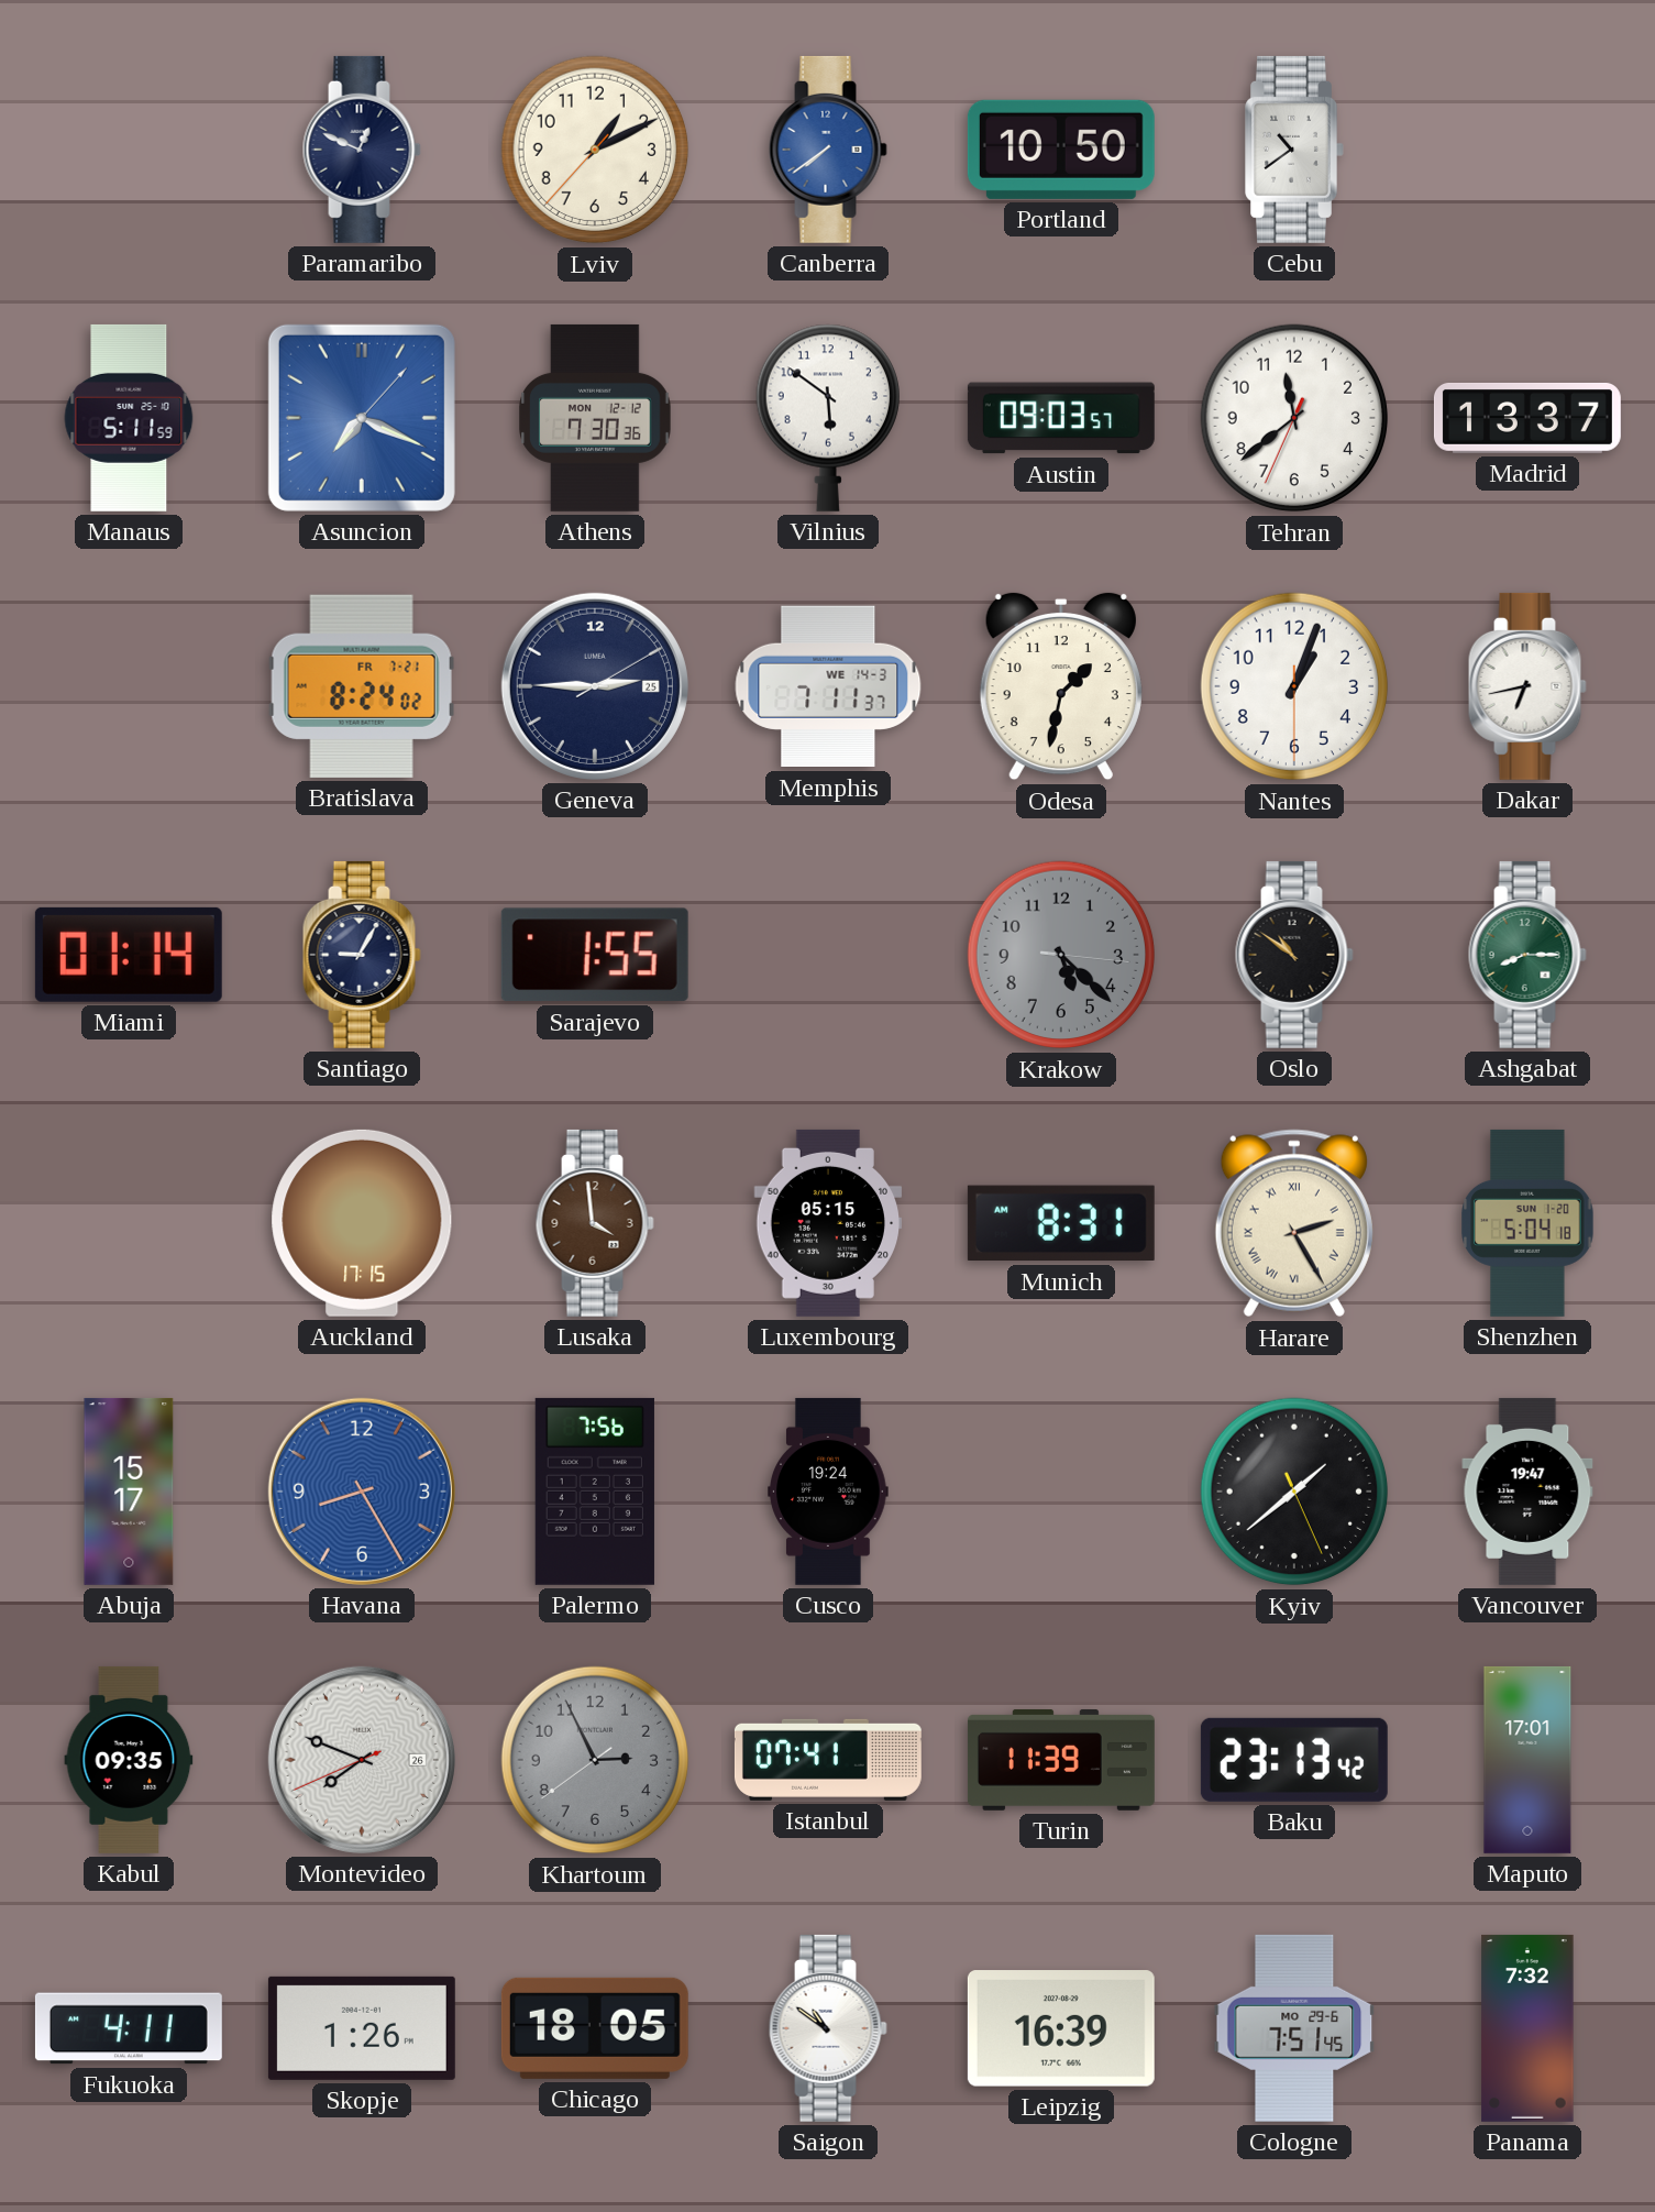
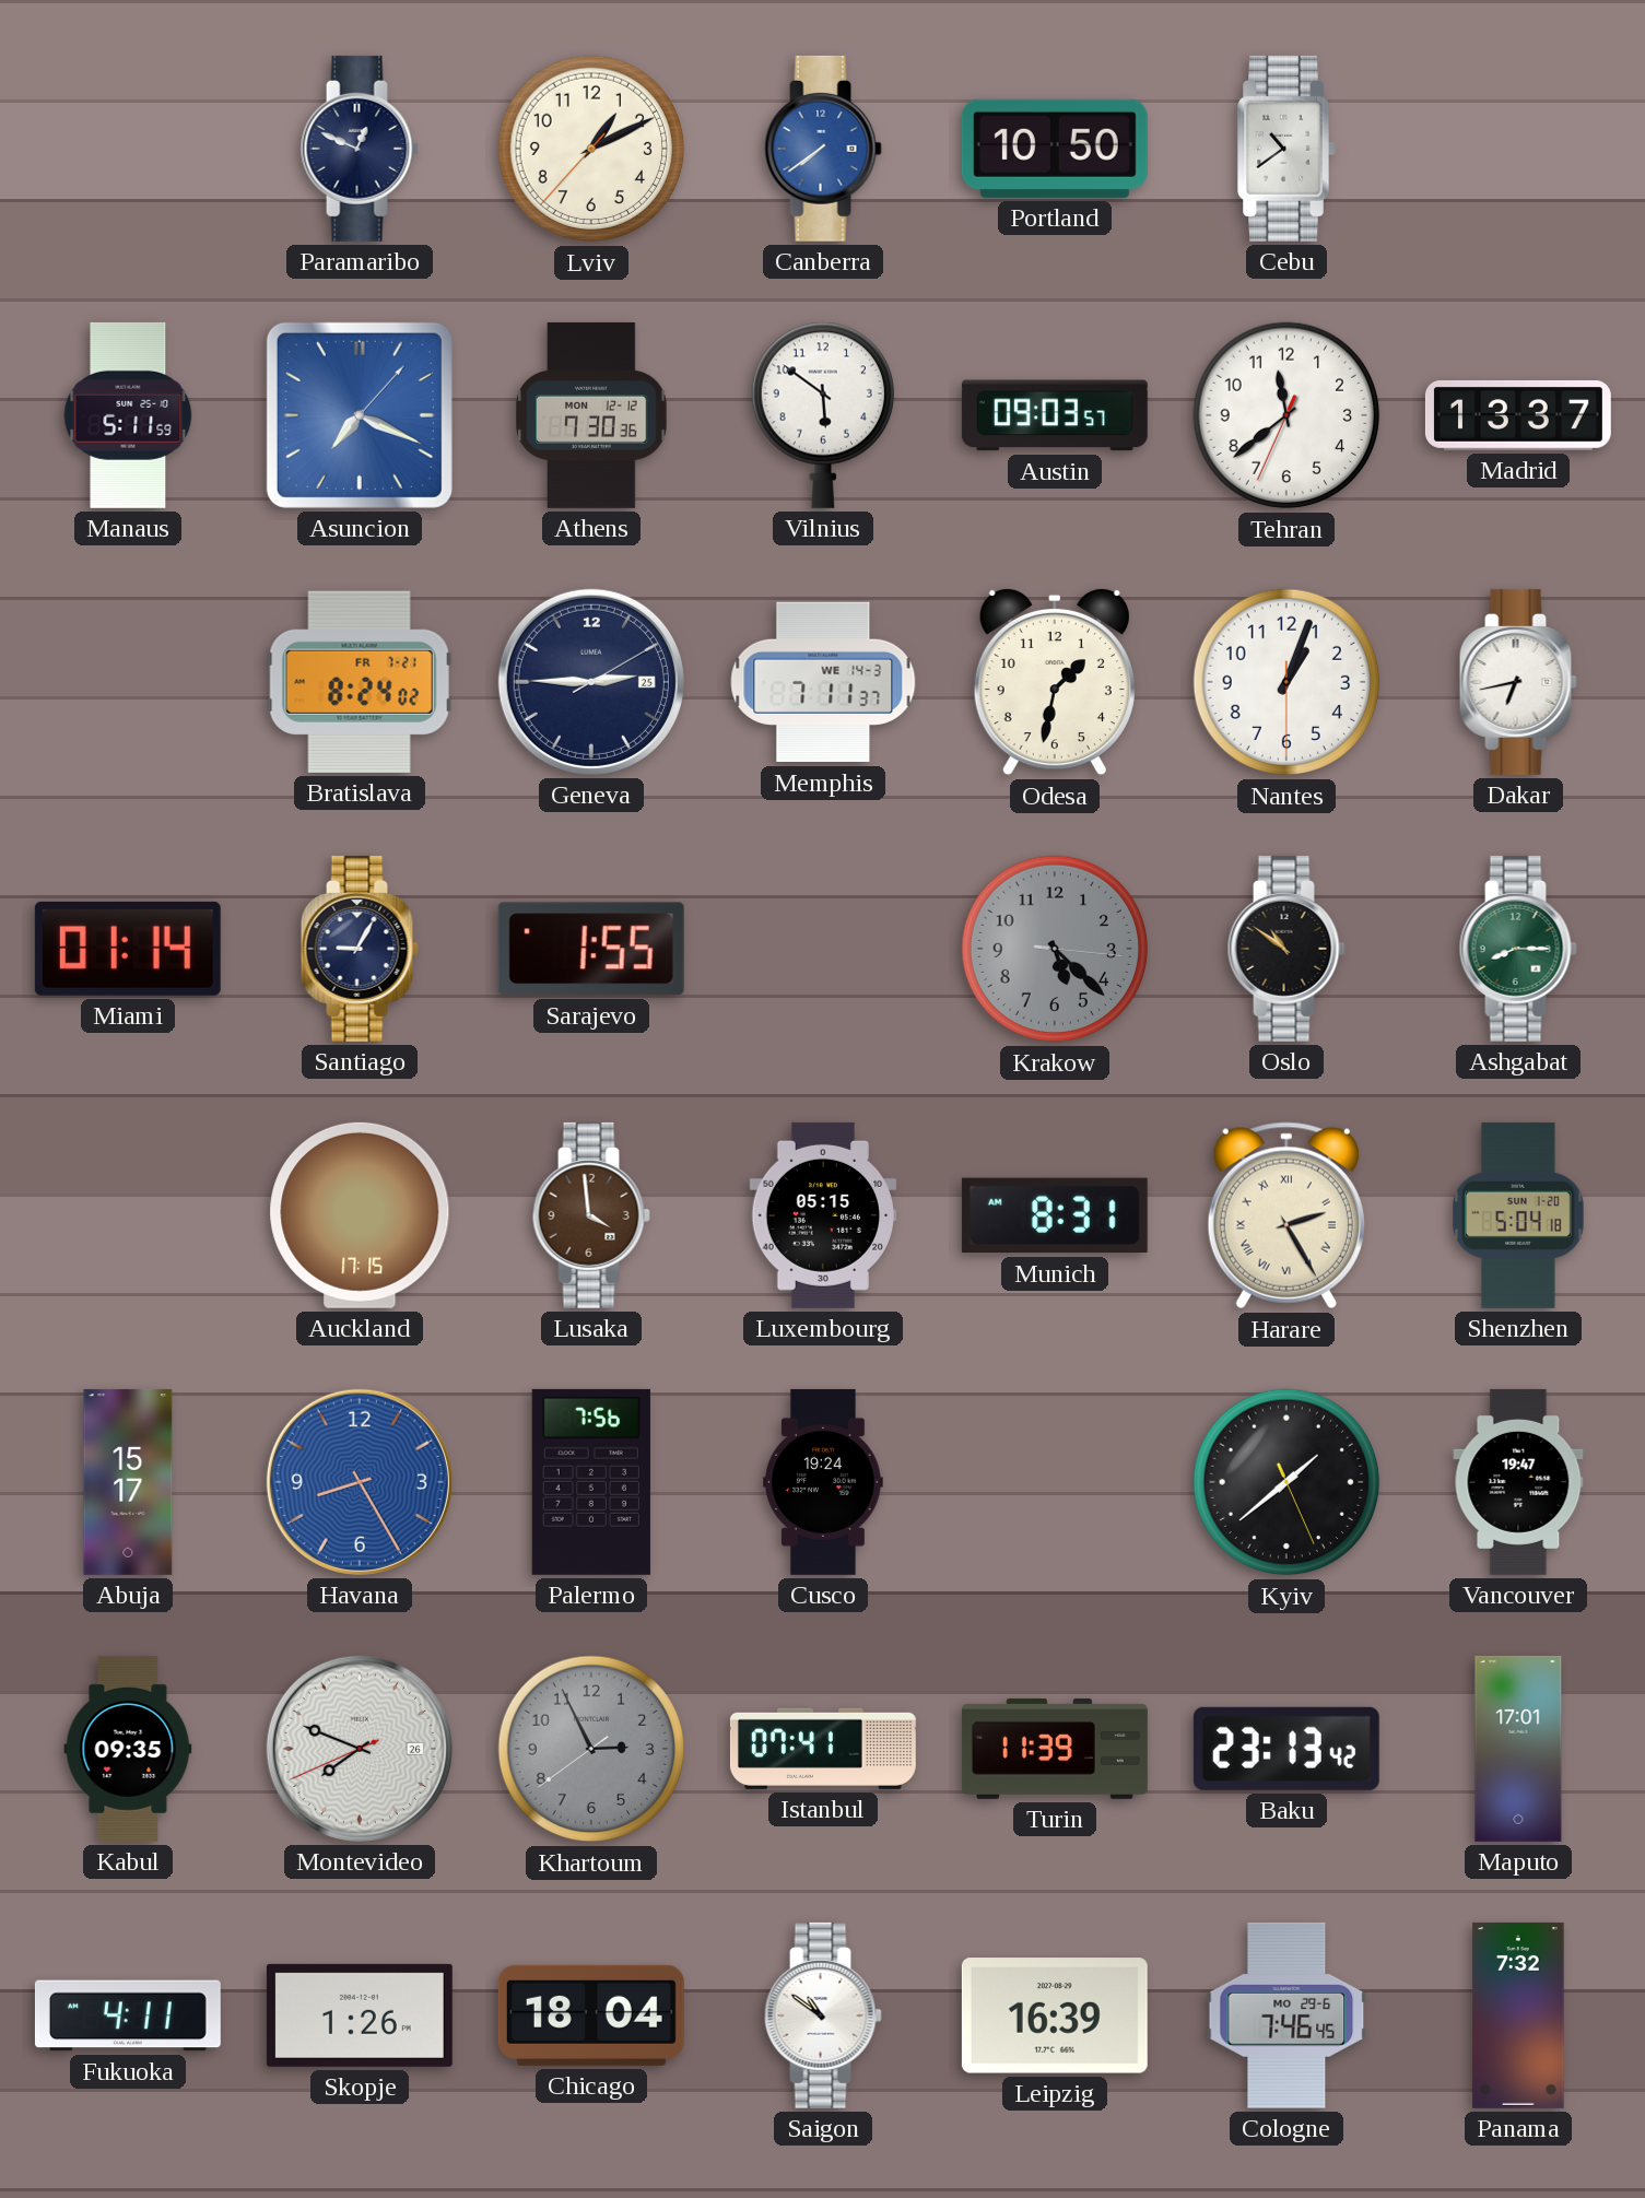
Chicago: 18:05 -> 18:04
Cologne: 7:51 -> 7:46
